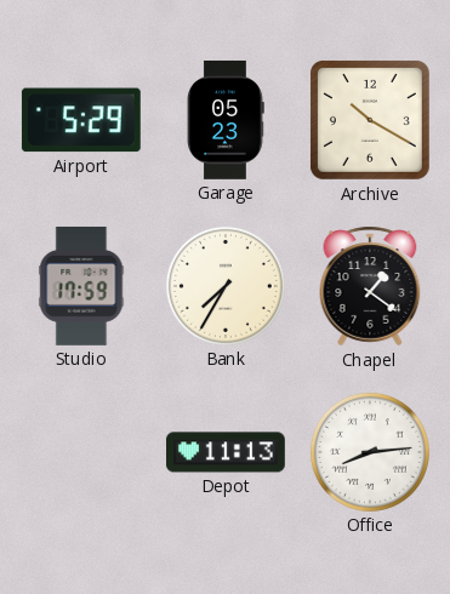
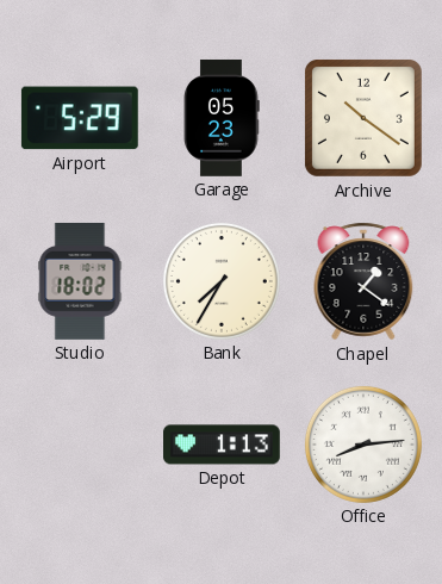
Archive: 10:20 -> 10:21
Studio: 17:59 -> 18:02
Depot: 11:13 -> 1:13
